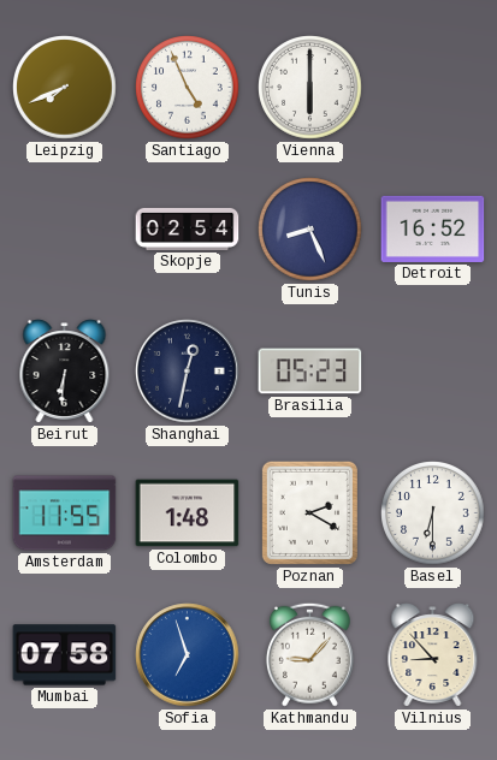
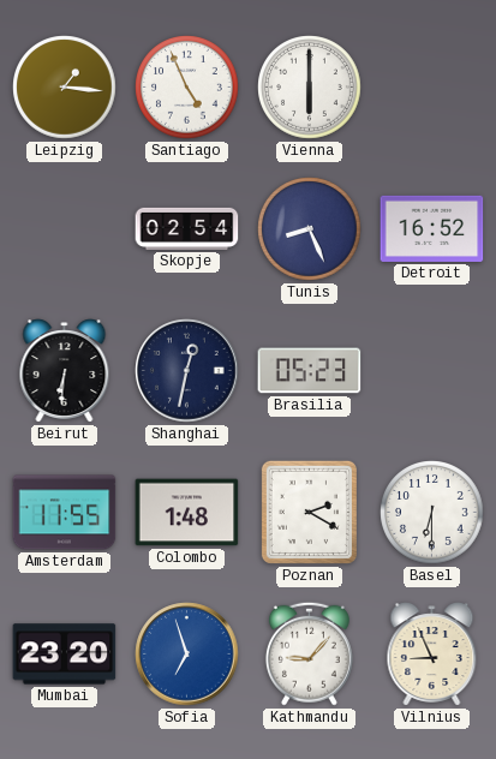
Leipzig: 7:41 -> 1:16
Mumbai: 07:58 -> 23:20
Vilnius: 8:53 -> 8:56
